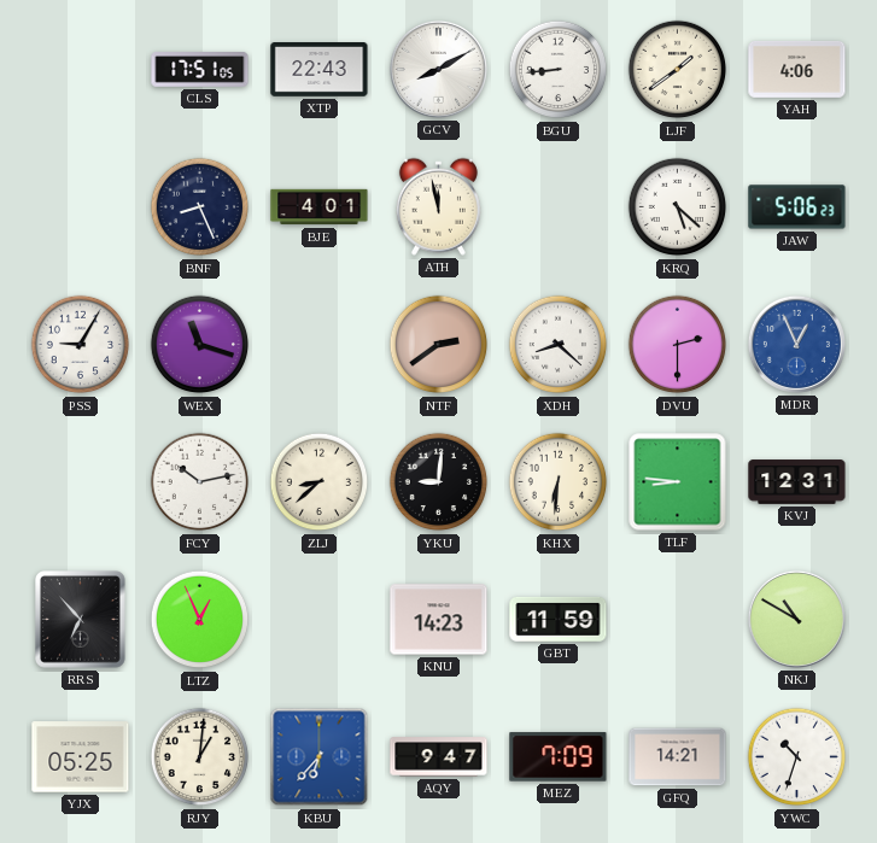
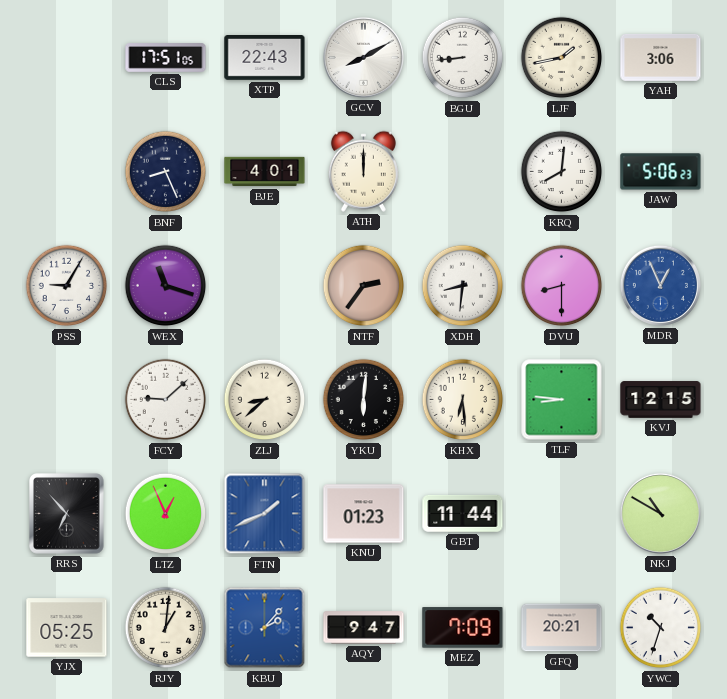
LJF: 1:39 -> 1:43
YAH: 4:06 -> 3:06
ATH: 11:58 -> 12:00
KRQ: 5:22 -> 8:01
NTF: 2:39 -> 2:36
XDH: 8:22 -> 8:31
DVU: 2:30 -> 8:30
FCY: 10:13 -> 9:08
YKU: 9:01 -> 6:01
KHX: 6:31 -> 6:29
KVJ: 12:31 -> 12:15
FTN: none -> 1:41
KNU: 14:23 -> 01:23
GBT: 11:59 -> 11:44
KBU: 6:37 -> 2:07
GFQ: 14:21 -> 20:21
